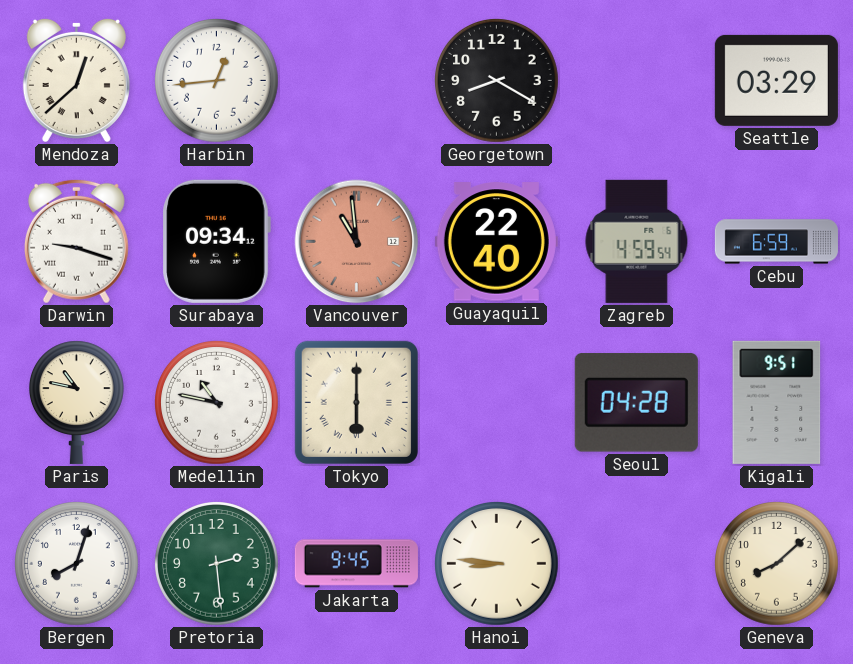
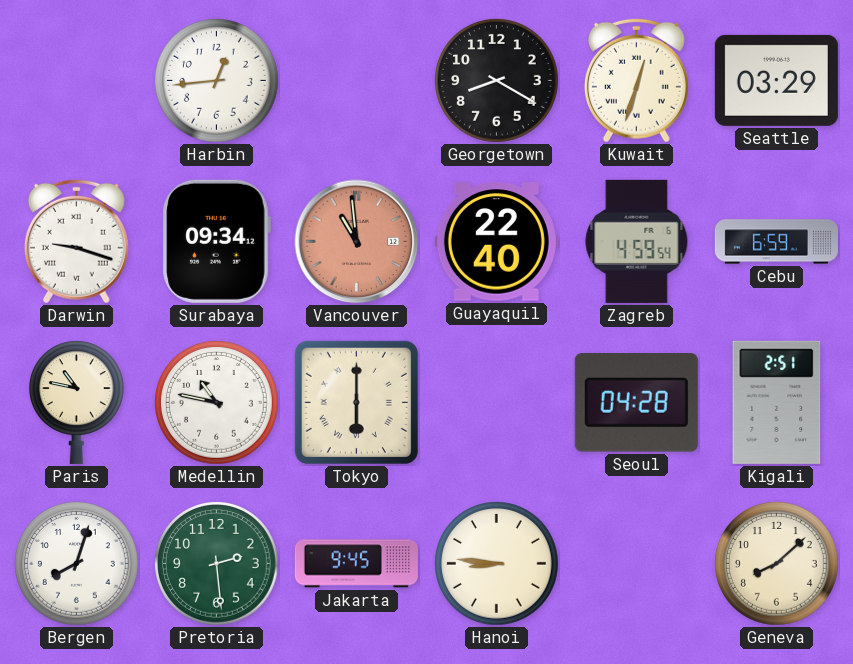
Mendoza: 12:38 -> none
Kuwait: none -> 12:33
Kigali: 9:51 -> 2:51
